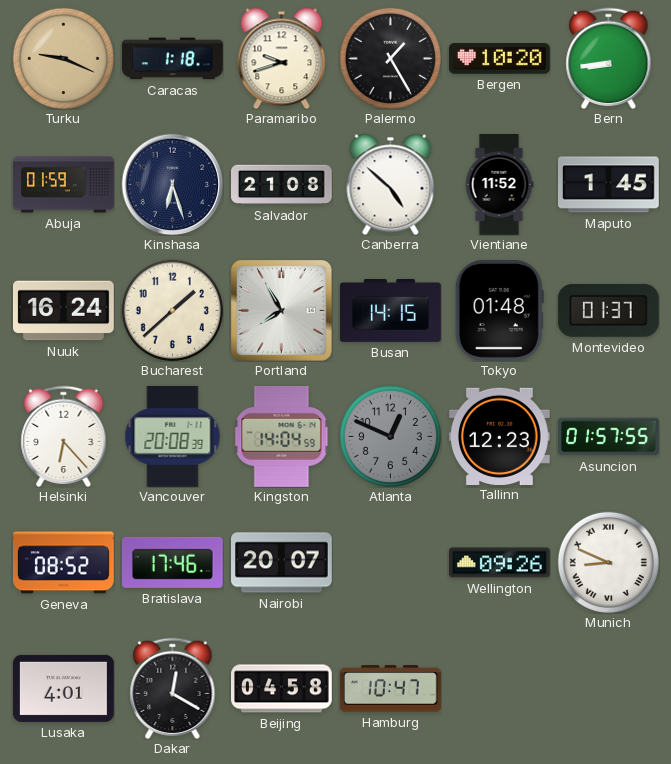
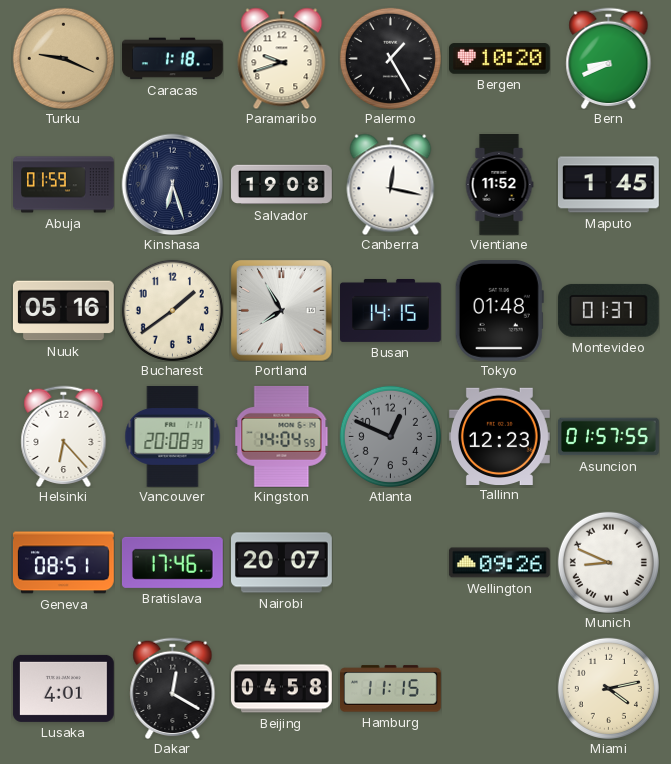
Bern: 8:44 -> 8:41
Salvador: 21:08 -> 19:08
Canberra: 4:52 -> 12:17
Nuuk: 16:24 -> 05:16
Bucharest: 1:38 -> 1:39
Geneva: 08:52 -> 08:51
Hamburg: 10:47 -> 11:15
Miami: none -> 4:13
